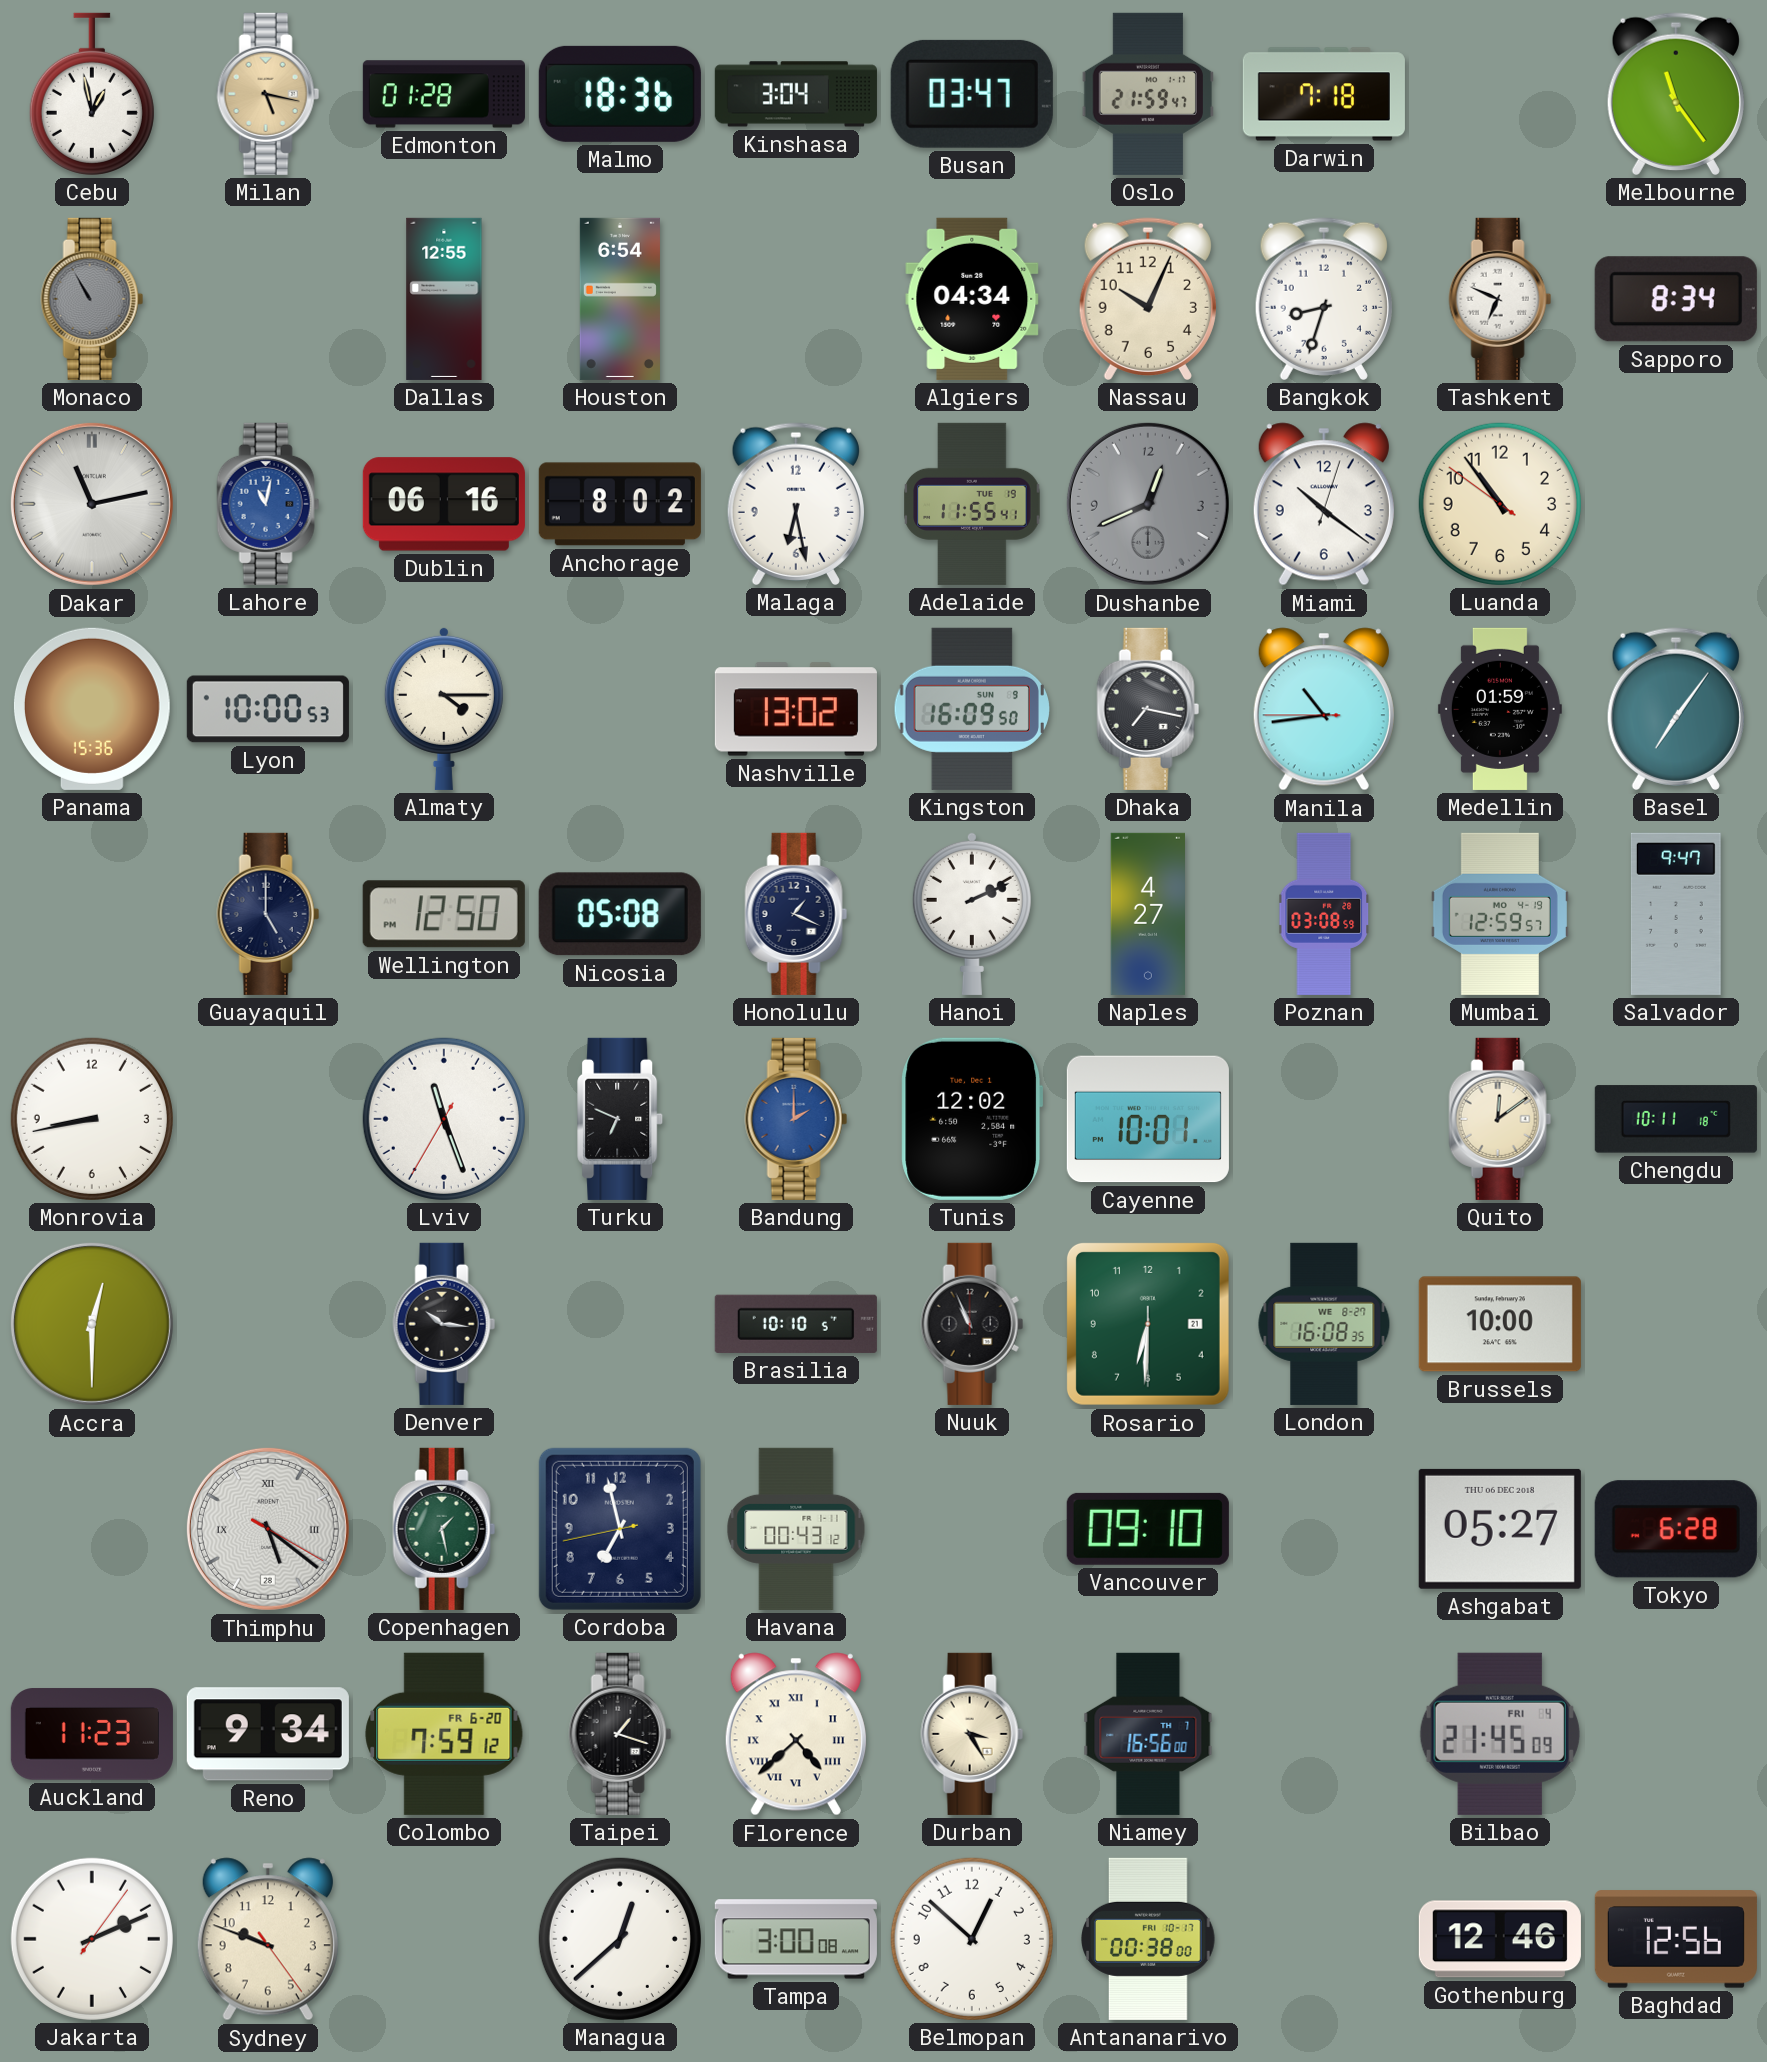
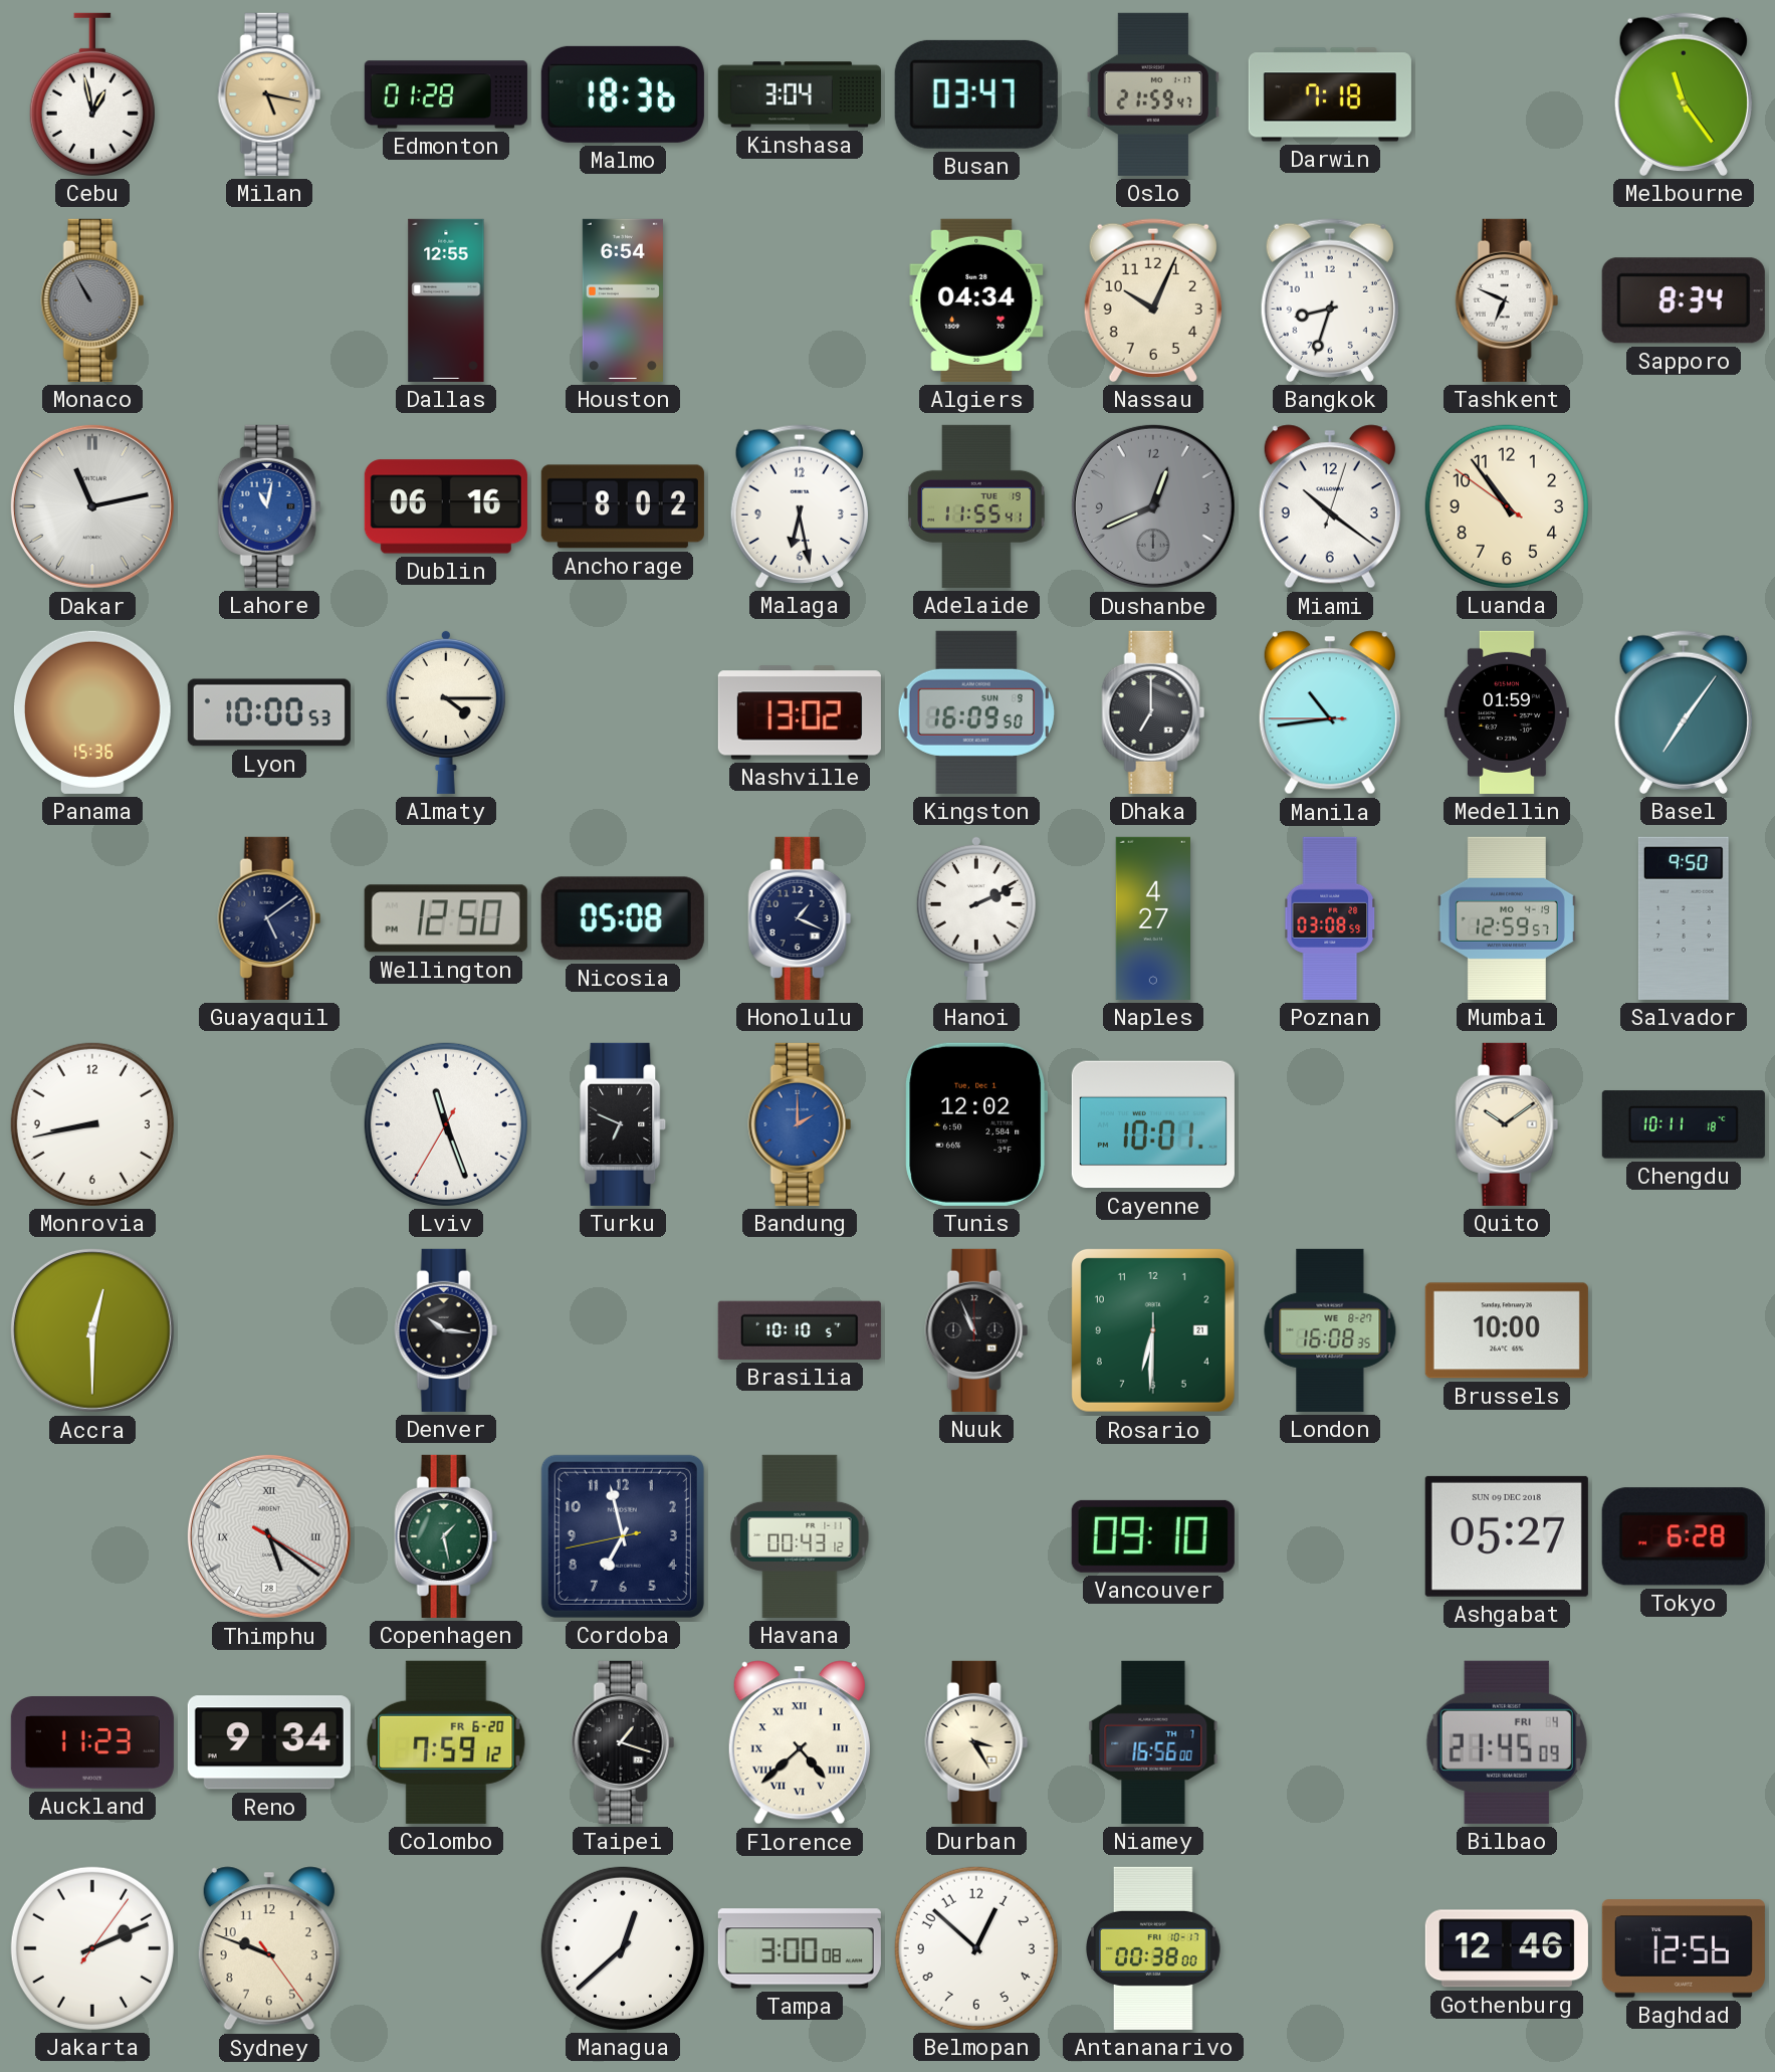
Dhaka: 7:17 -> 7:00
Guayaquil: 5:00 -> 5:09
Salvador: 9:47 -> 9:50
Quito: 12:09 -> 10:09
Ashgabat date: THU 06 DEC 2018 -> SUN 09 DEC 2018
